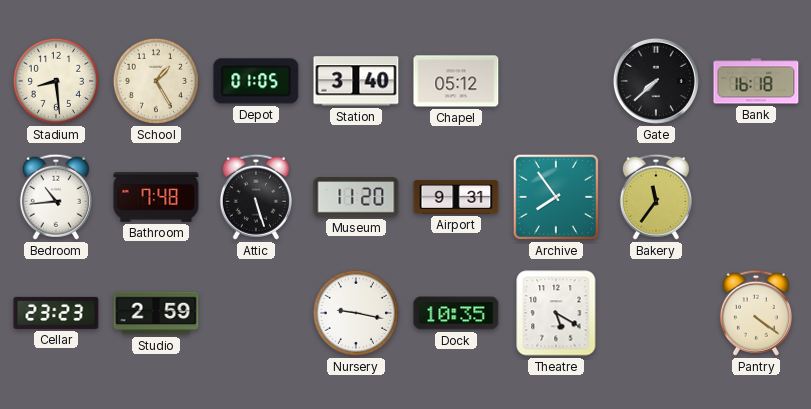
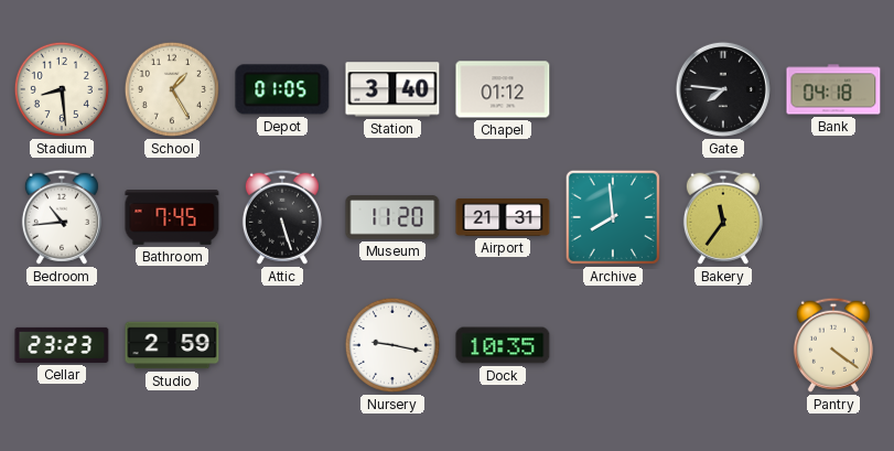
Chapel: 05:12 -> 01:12
Gate: 7:38 -> 7:46
Bank: 16:18 -> 04:18
Bathroom: 7:48 -> 7:45
Airport: 9:31 -> 21:31
Archive: 7:54 -> 7:59
Theatre: 5:20 -> none
